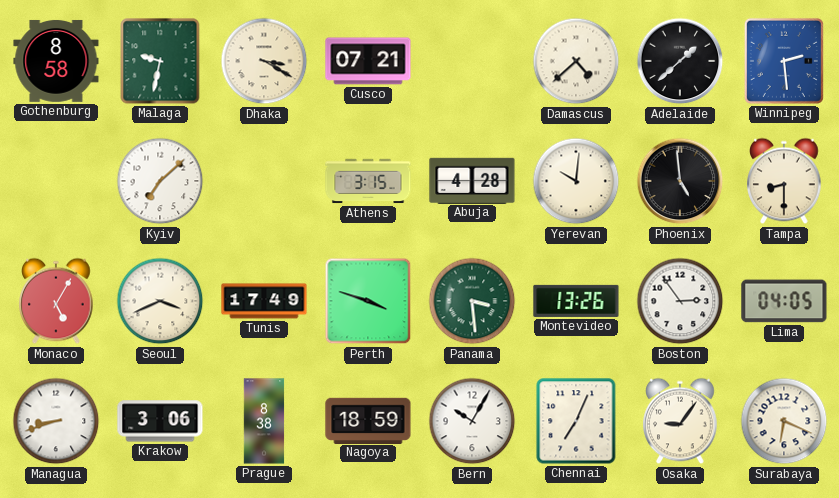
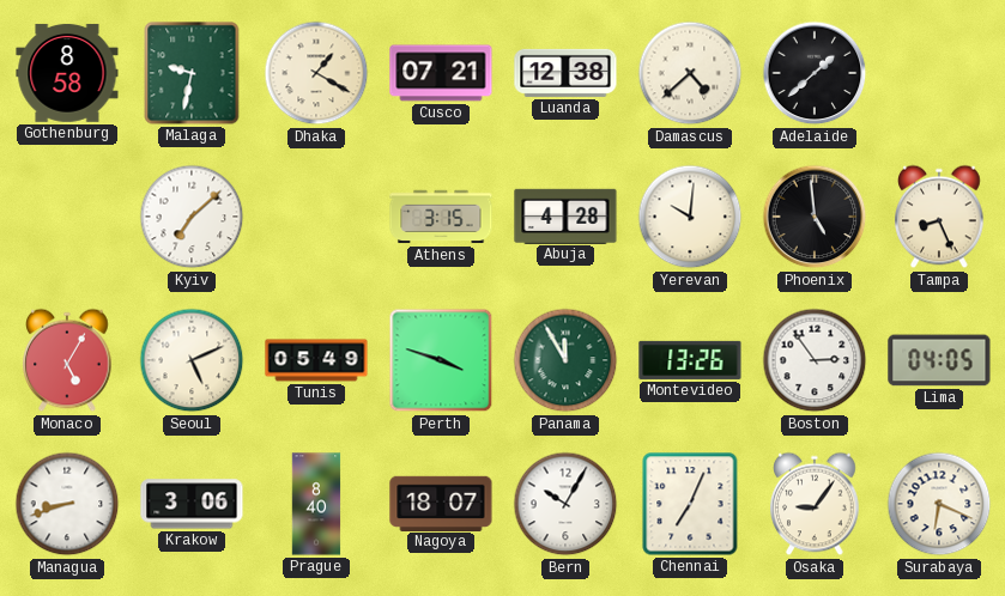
Dhaka: 3:20 -> 1:20
Luanda: none -> 12:38
Winnipeg: 2:29 -> none
Tampa: 8:30 -> 8:26
Seoul: 3:41 -> 5:11
Tunis: 17:49 -> 05:49
Panama: 3:29 -> 11:55
Prague: 8:38 -> 8:40
Nagoya: 18:59 -> 18:07
